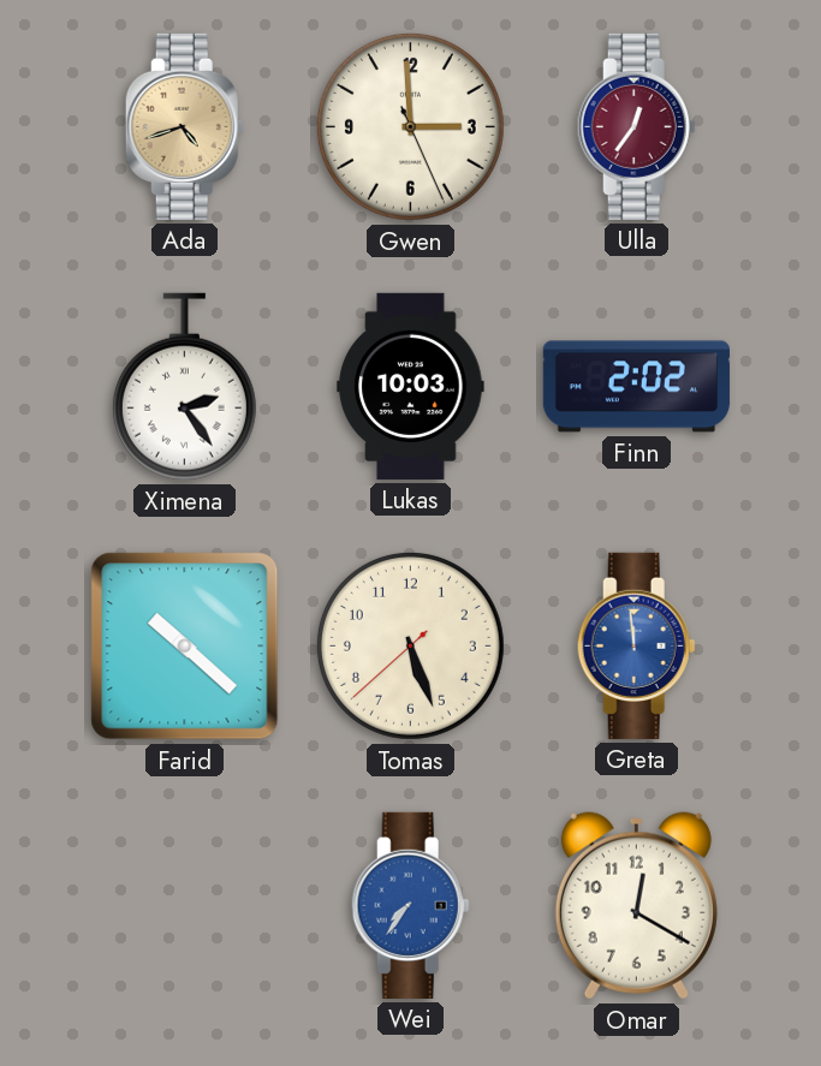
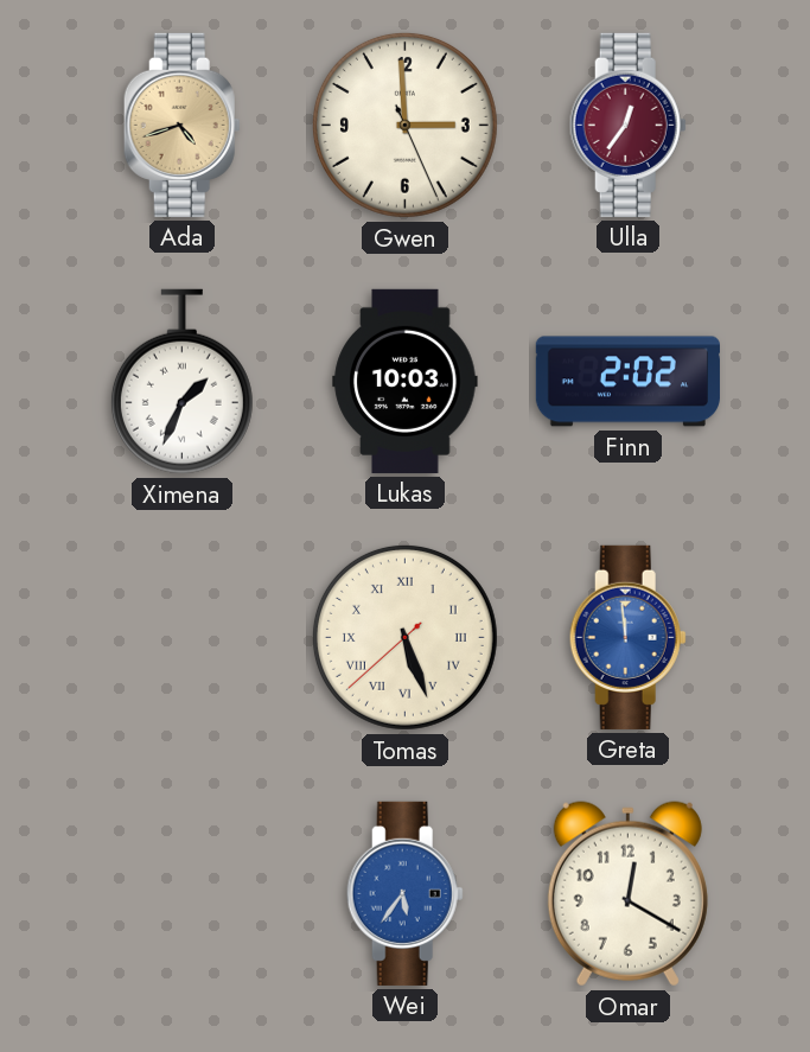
Ximena: 2:24 -> 1:34
Farid: 10:22 -> none
Tomas numerals: Arabic -> Roman
Wei: 7:36 -> 5:36
